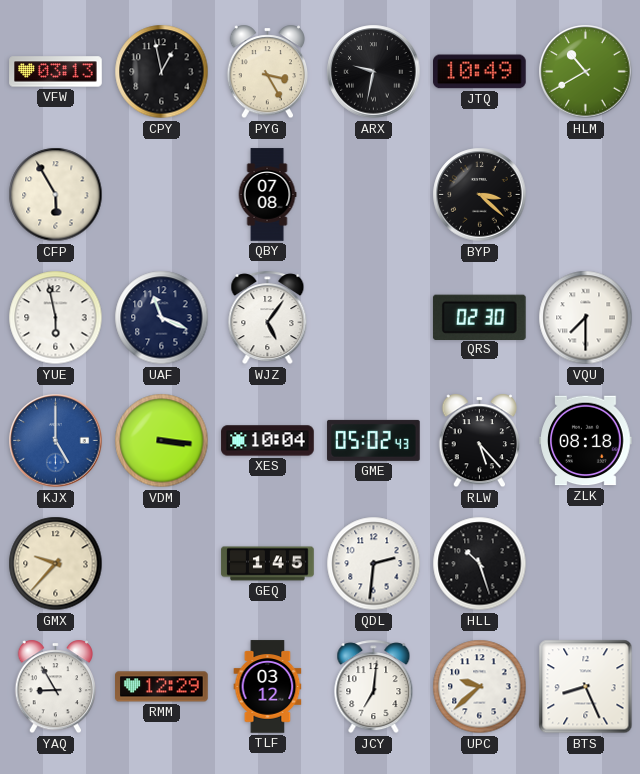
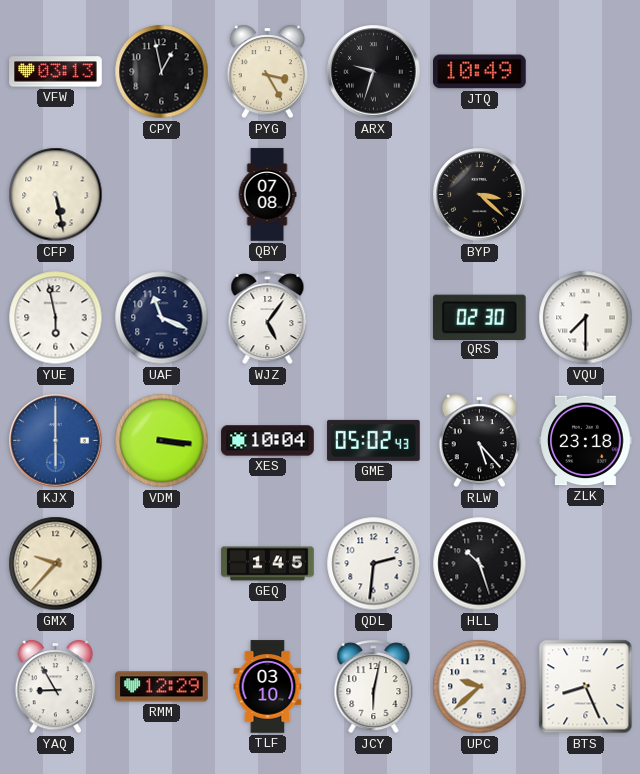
ARX: 9:32 -> 9:33
HLM: 10:40 -> none
CFP: 5:55 -> 5:28
KJX: 5:00 -> 6:00
ZLK: 08:18 -> 23:18
TLF: 03:12 -> 03:10
JCY: 7:01 -> 6:02
